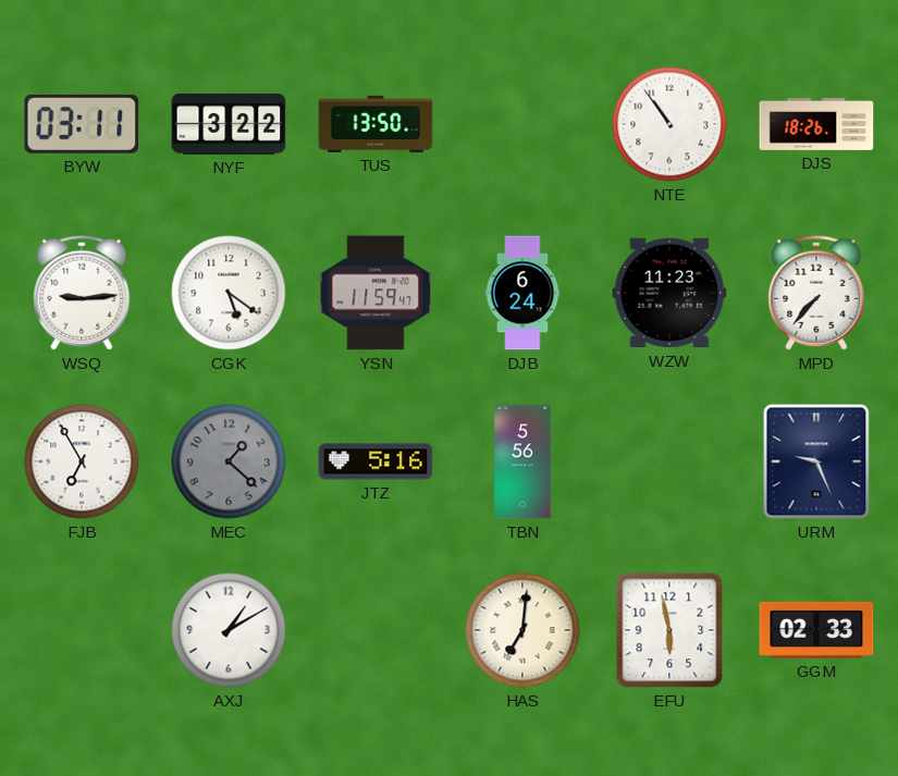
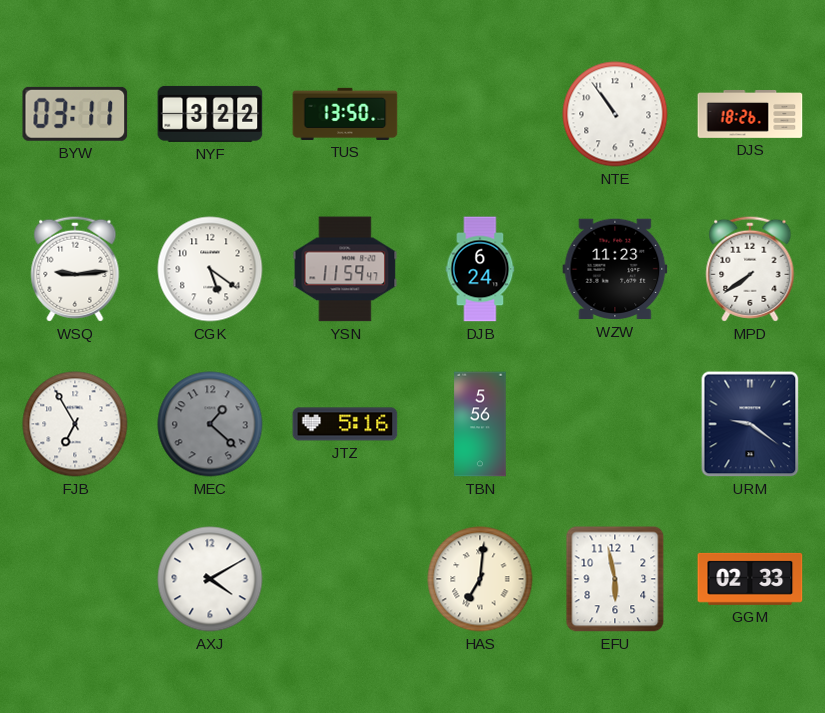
MPD: 7:37 -> 7:39
URM: 9:26 -> 9:21
AXJ: 1:10 -> 4:10
